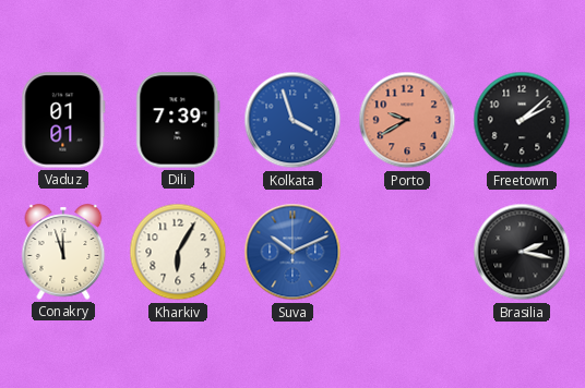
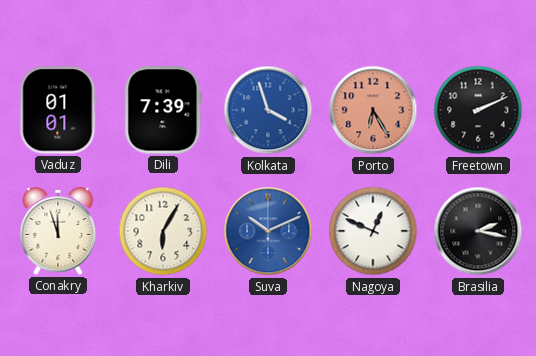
Porto: 9:40 -> 6:25
Freetown: 2:08 -> 2:11
Nagoya: none -> 12:49
